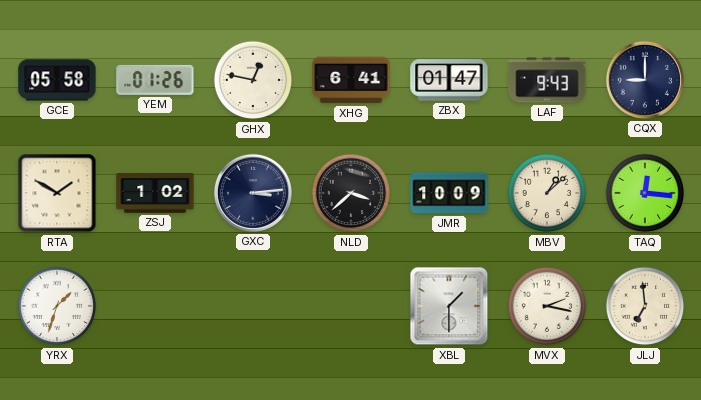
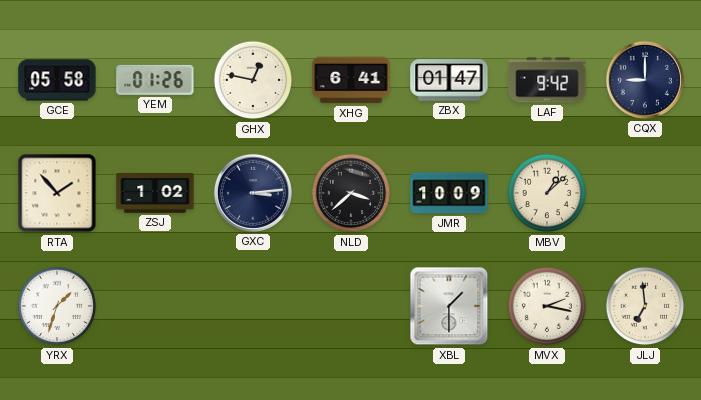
LAF: 9:43 -> 9:42
RTA: 1:50 -> 1:53
TAQ: 12:16 -> none
